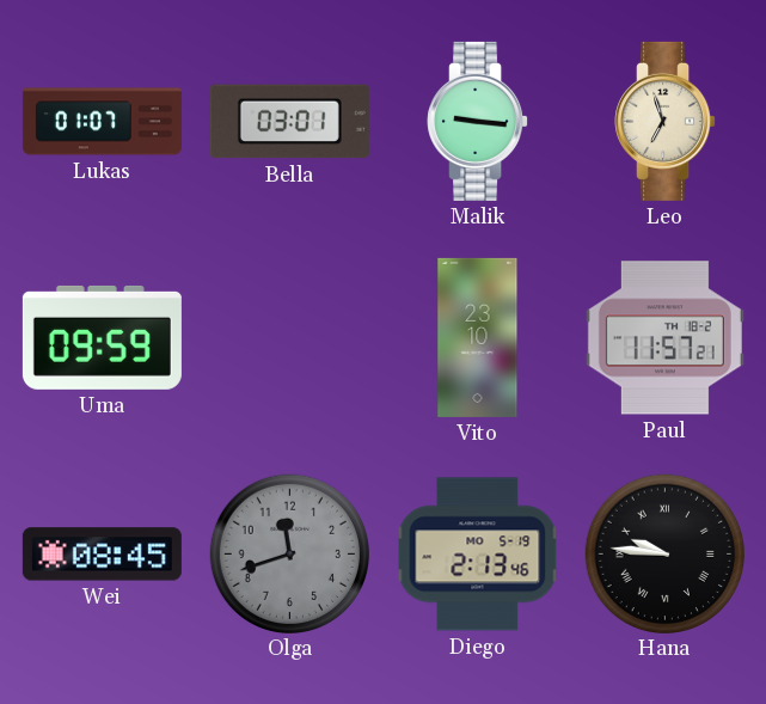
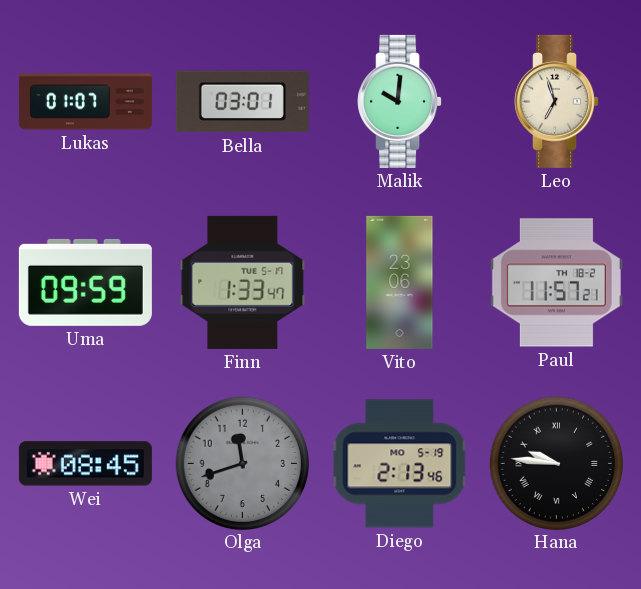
Malik: 9:16 -> 10:01
Finn: none -> 1:33
Vito: 23:10 -> 23:06
